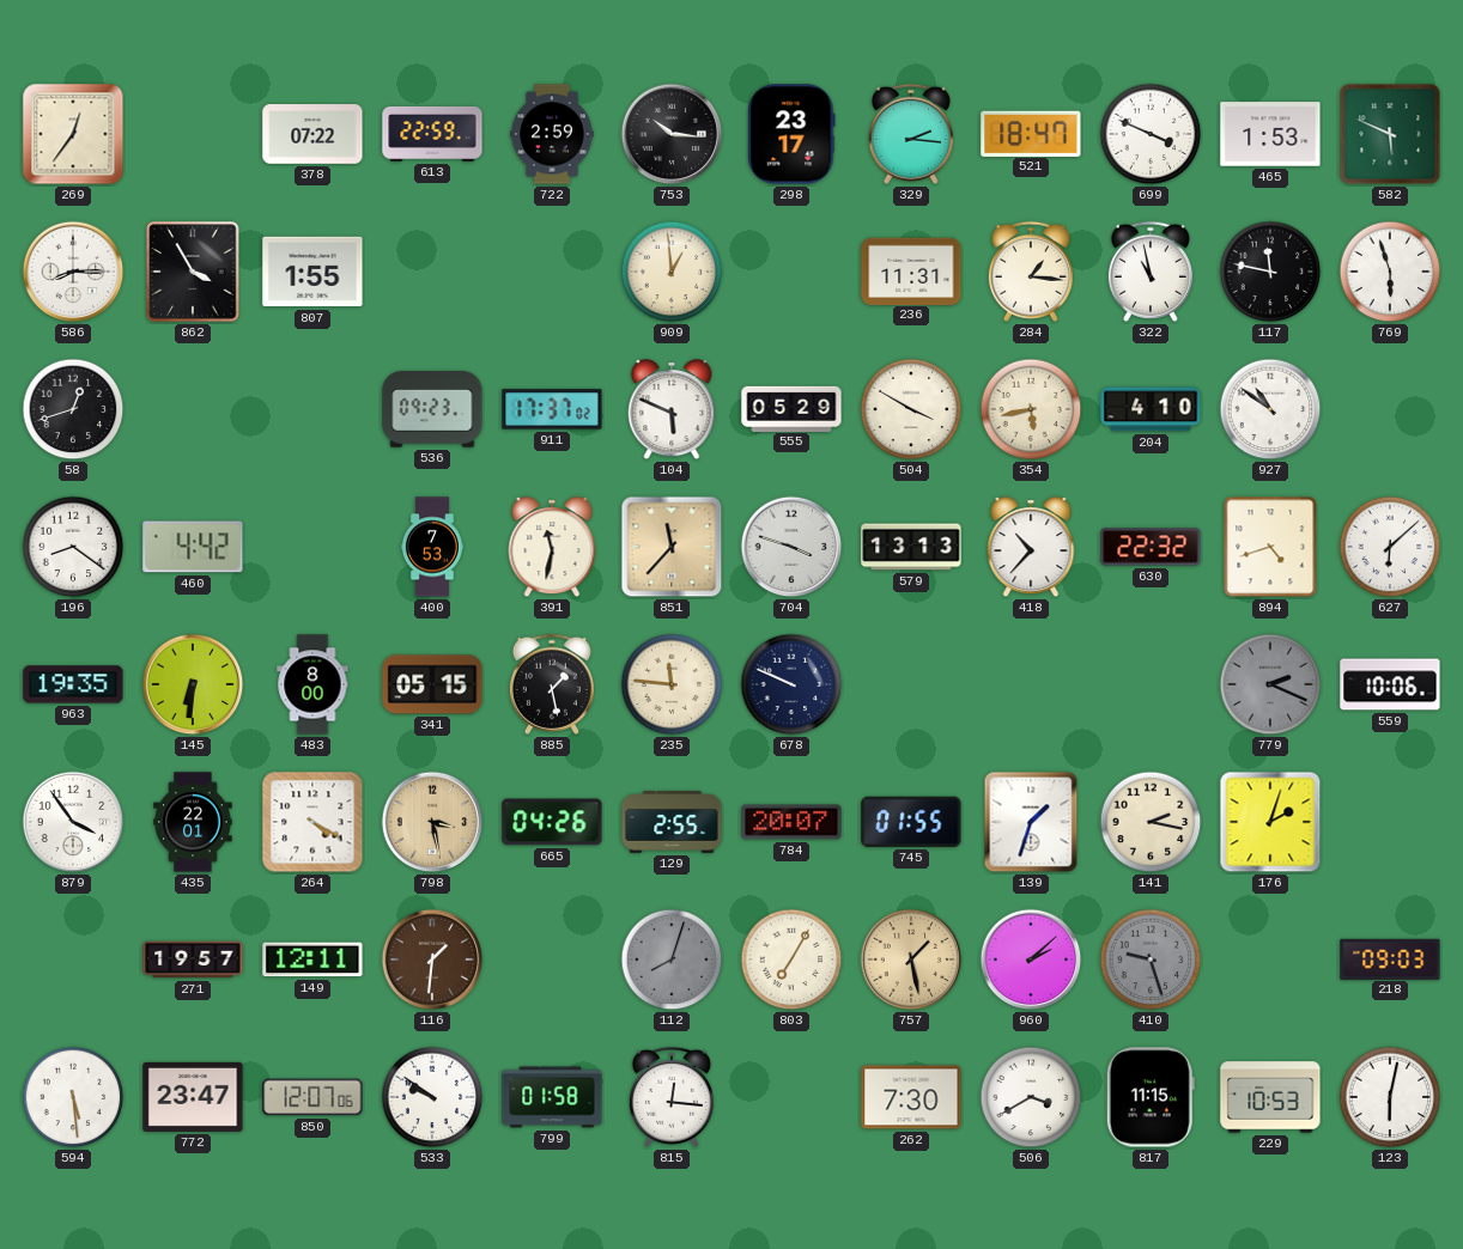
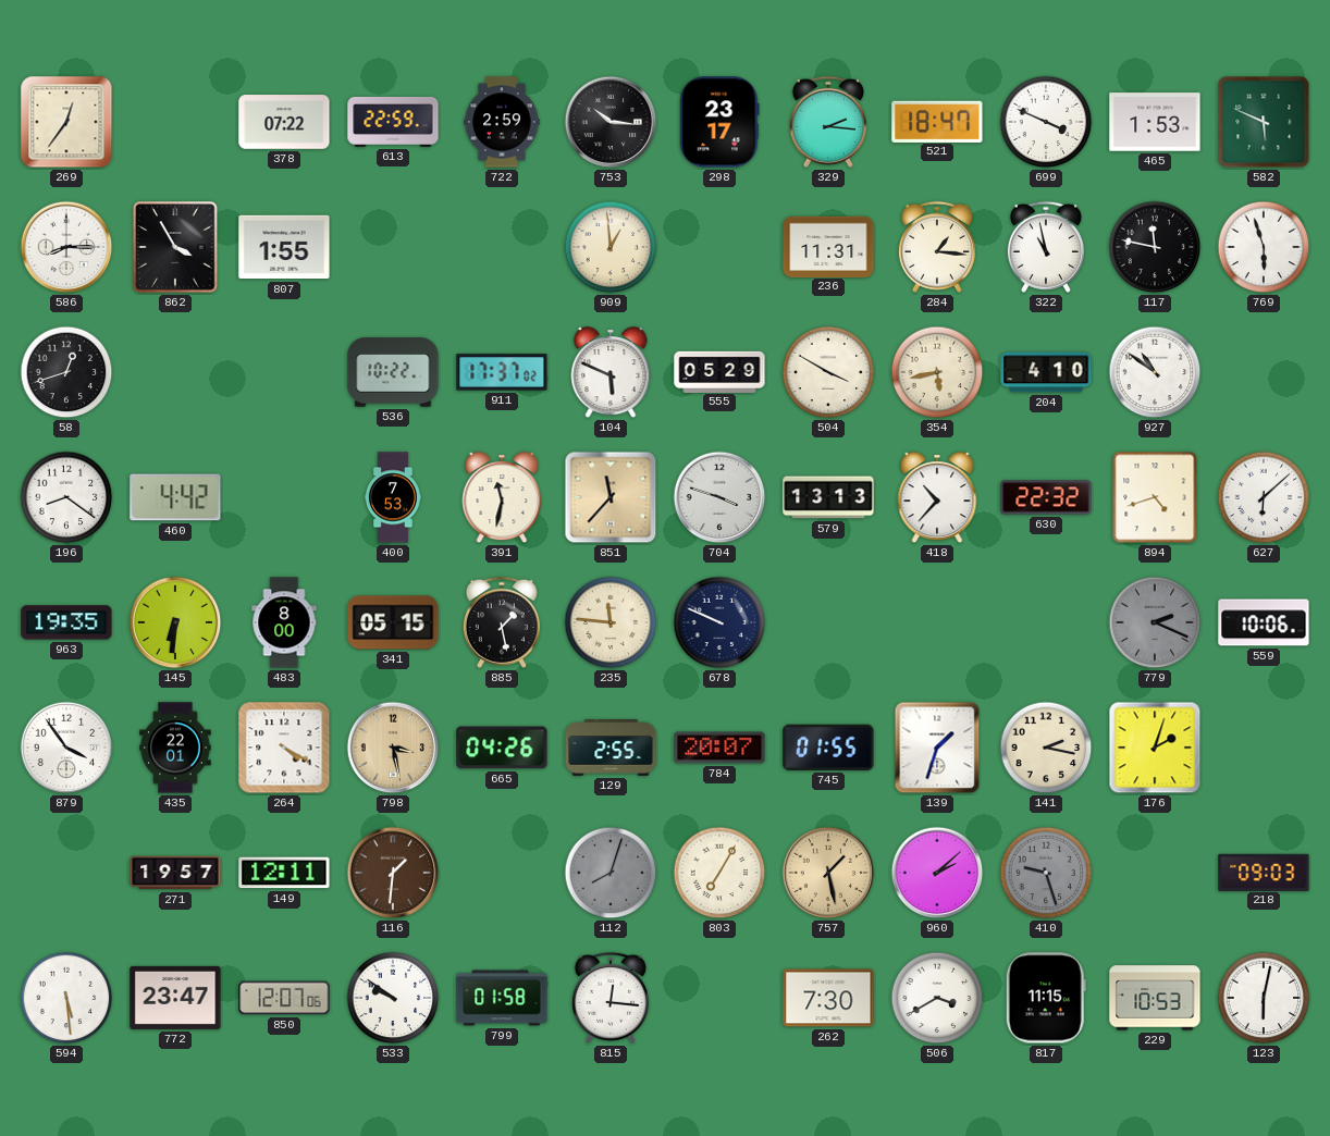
536: 09:23 -> 10:22
